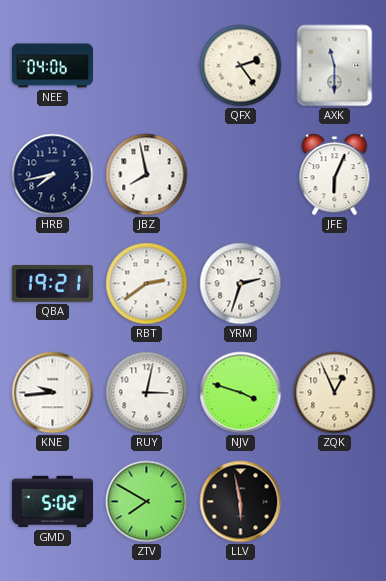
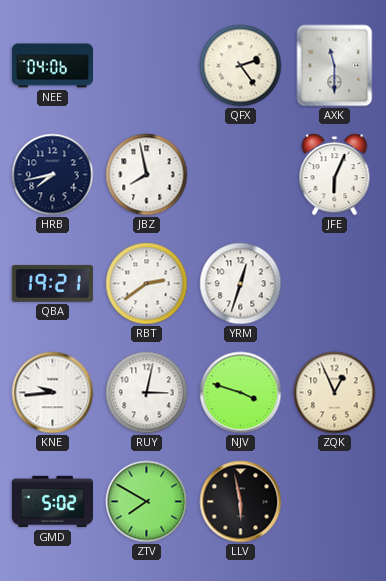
YRM: 2:33 -> 12:33
